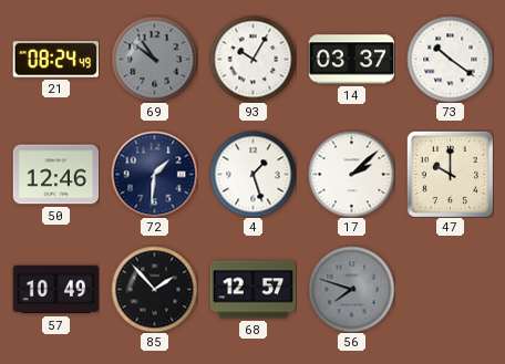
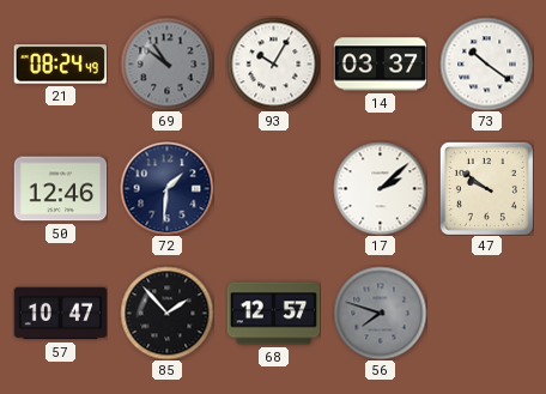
4: 1:27 -> none
47: 10:00 -> 9:51
57: 10:49 -> 10:47
